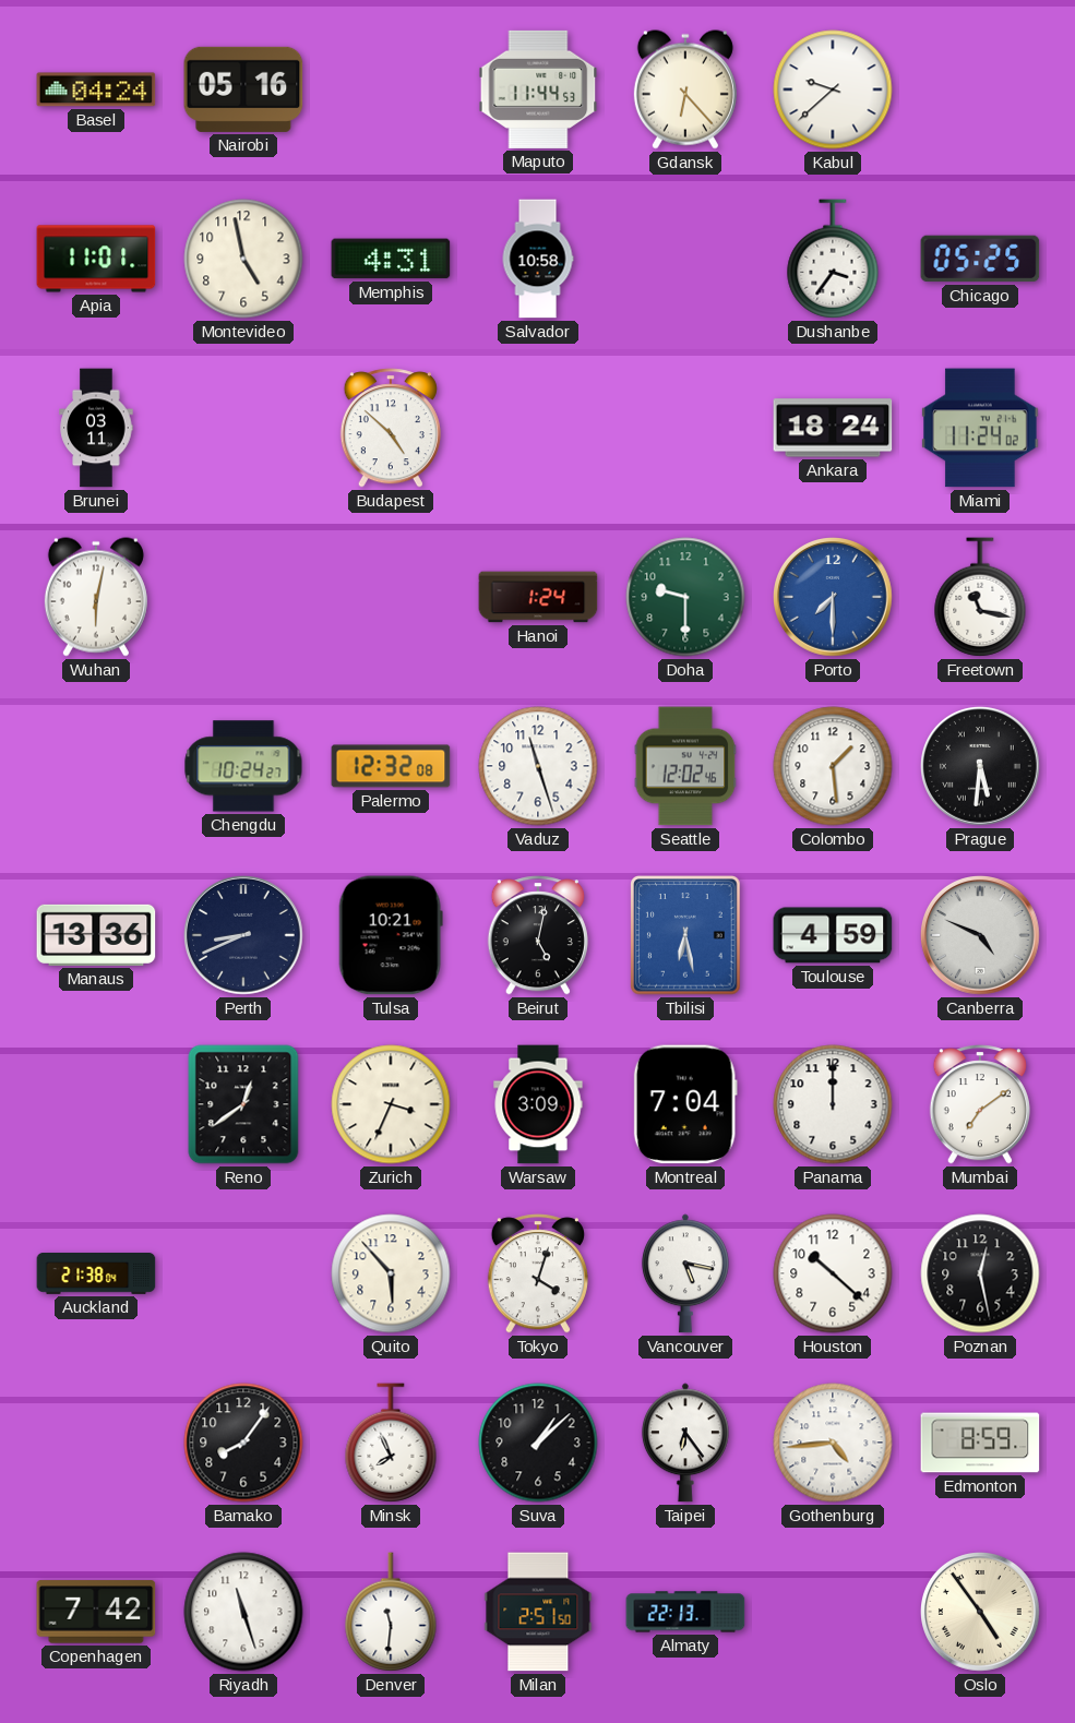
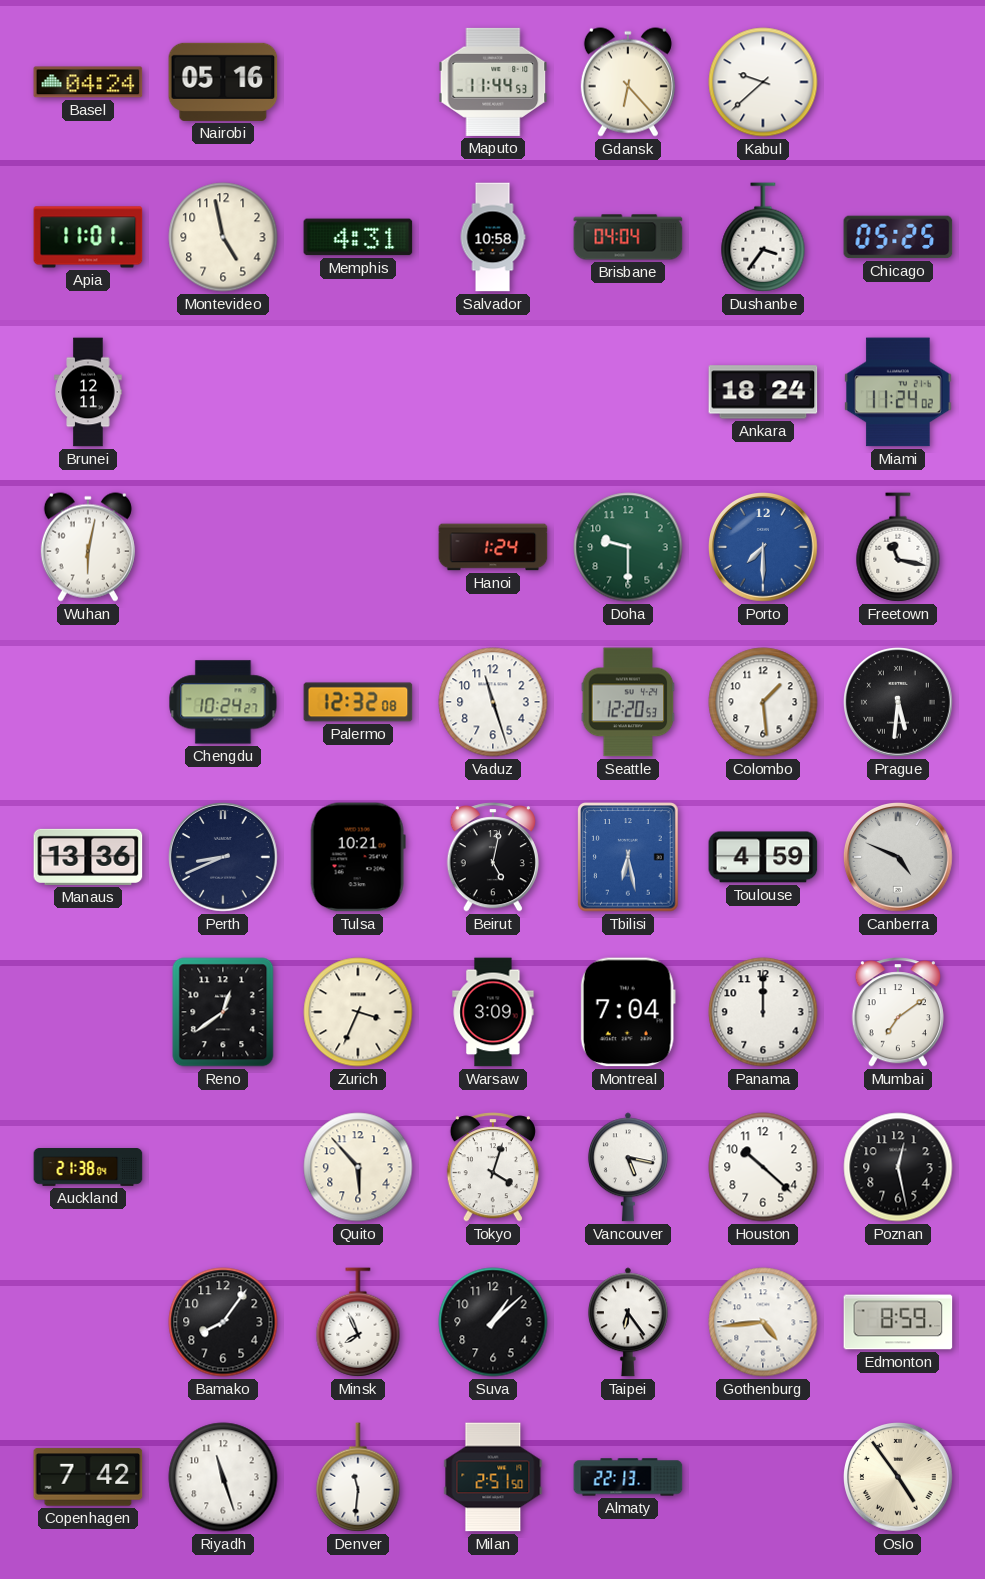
Brisbane: none -> 04:04
Brunei: 03:11 -> 12:11
Budapest: 4:52 -> none
Seattle: 12:02 -> 12:20
